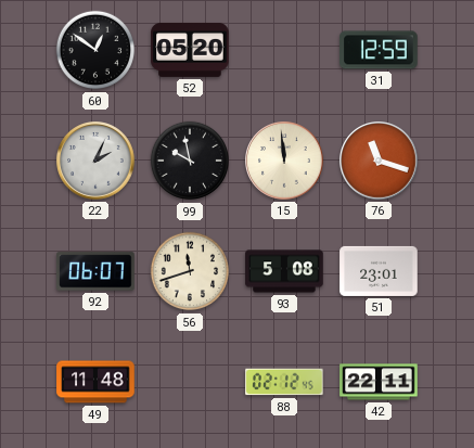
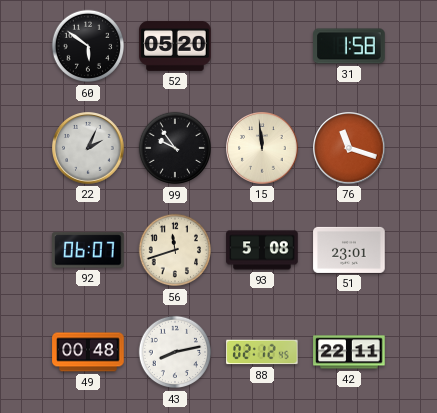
60: 12:51 -> 5:51
31: 12:59 -> 1:58
99: 9:58 -> 9:54
49: 11:48 -> 00:48
43: none -> 8:13
